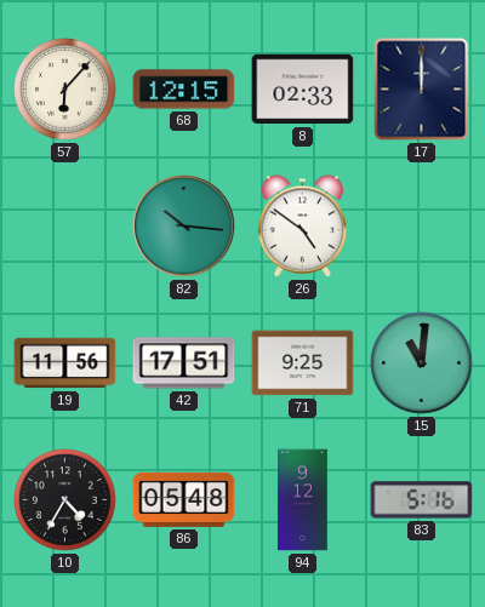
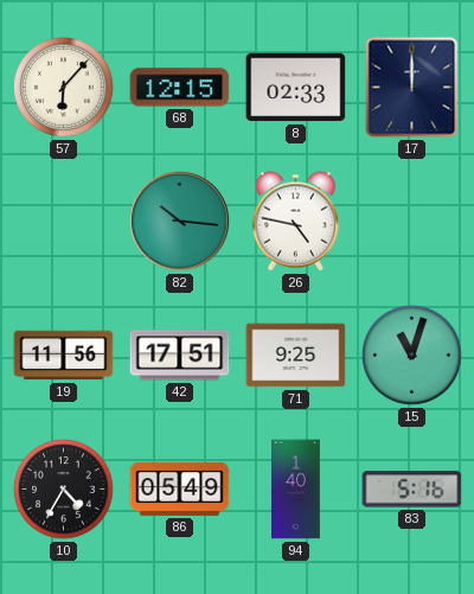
26: 4:51 -> 4:47
15: 11:01 -> 11:03
86: 05:48 -> 05:49
94: 9:12 -> 1:40
